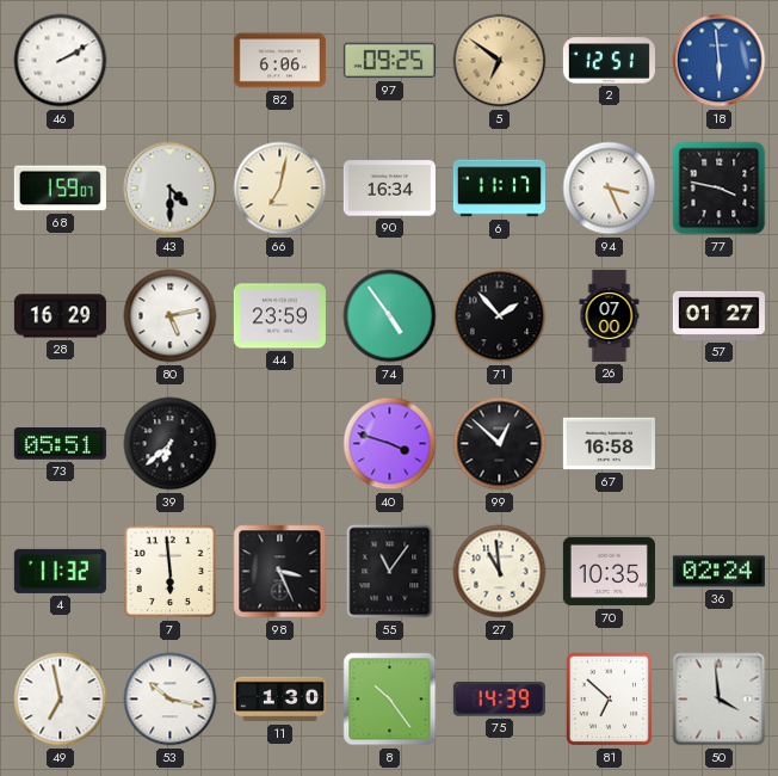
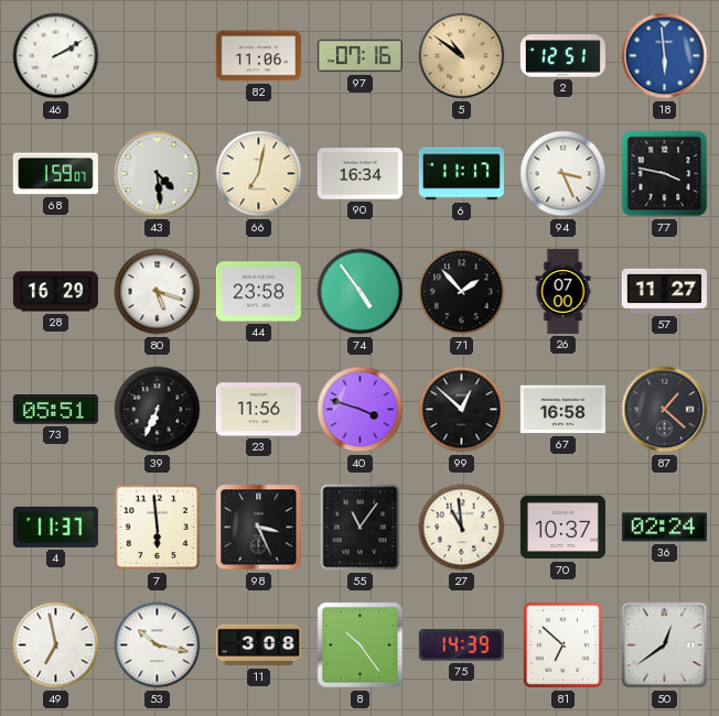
82: 6:06 -> 11:06
97: 09:25 -> 07:16
5: 6:51 -> 10:51
43: 4:30 -> 4:29
80: 5:13 -> 5:18
44: 23:59 -> 23:58
57: 01:27 -> 11:27
39: 6:38 -> 6:34
23: none -> 11:56
87: none -> 1:22
4: 11:32 -> 11:37
70: 10:35 -> 10:37
11: 1:30 -> 3:08
50: 3:59 -> 12:39
